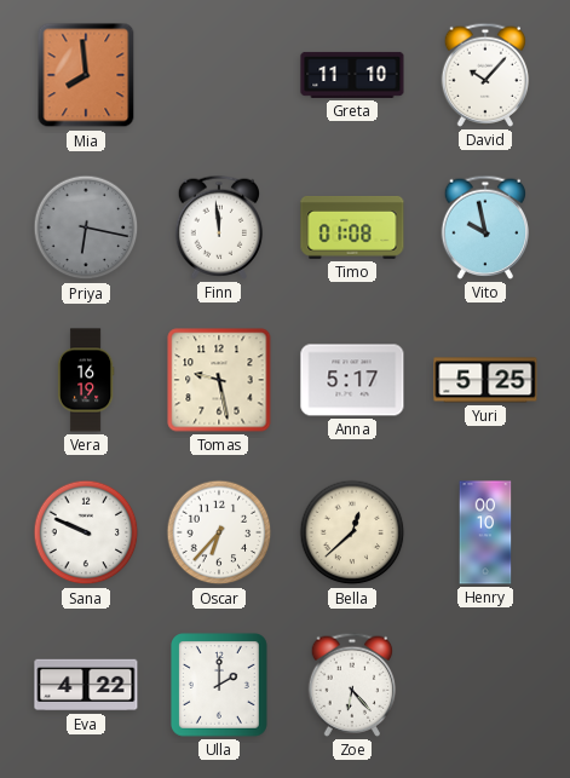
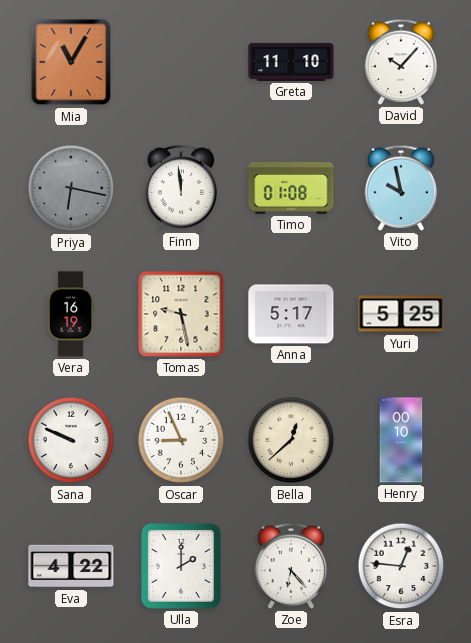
Mia: 7:59 -> 11:05
Oscar: 6:37 -> 8:56
Esra: none -> 12:46
